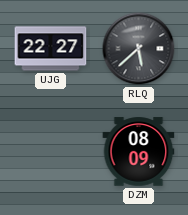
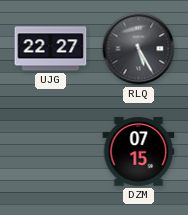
RLQ: 5:38 -> 5:25
DZM: 08:09 -> 07:15
